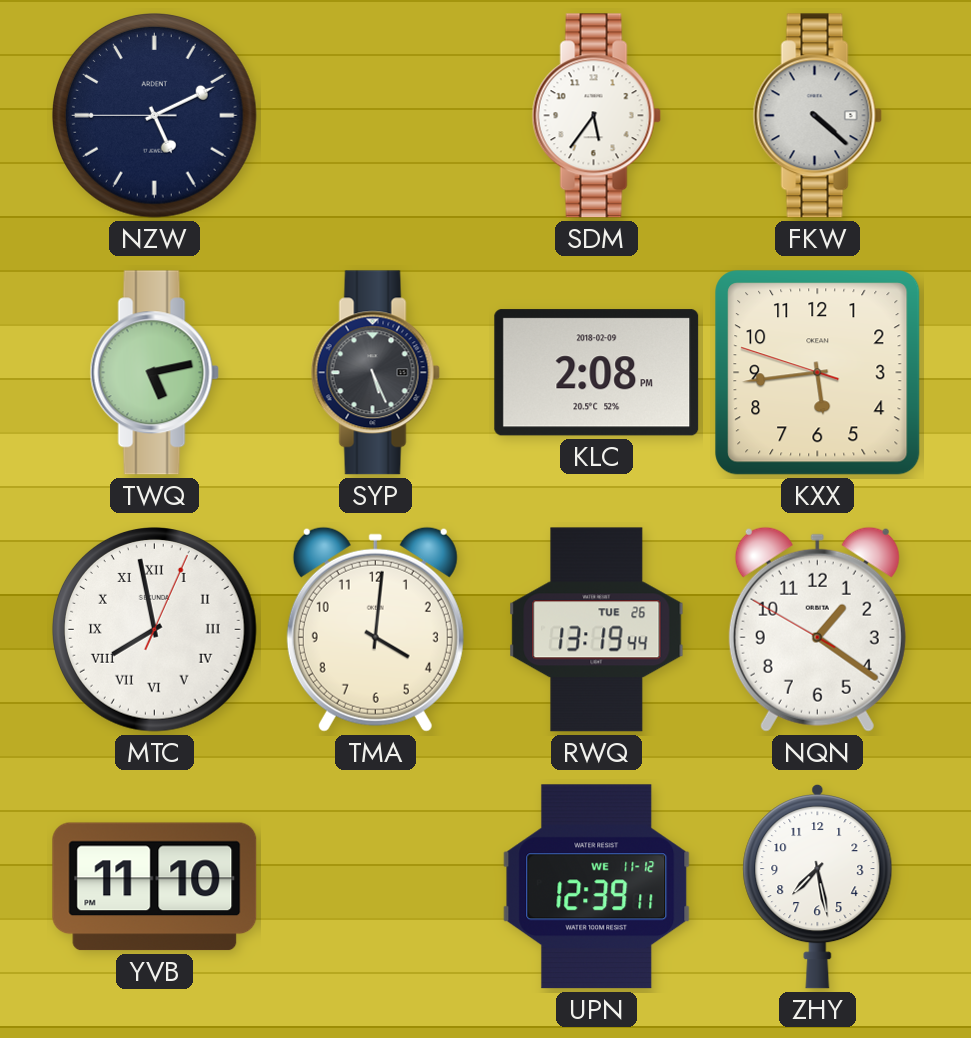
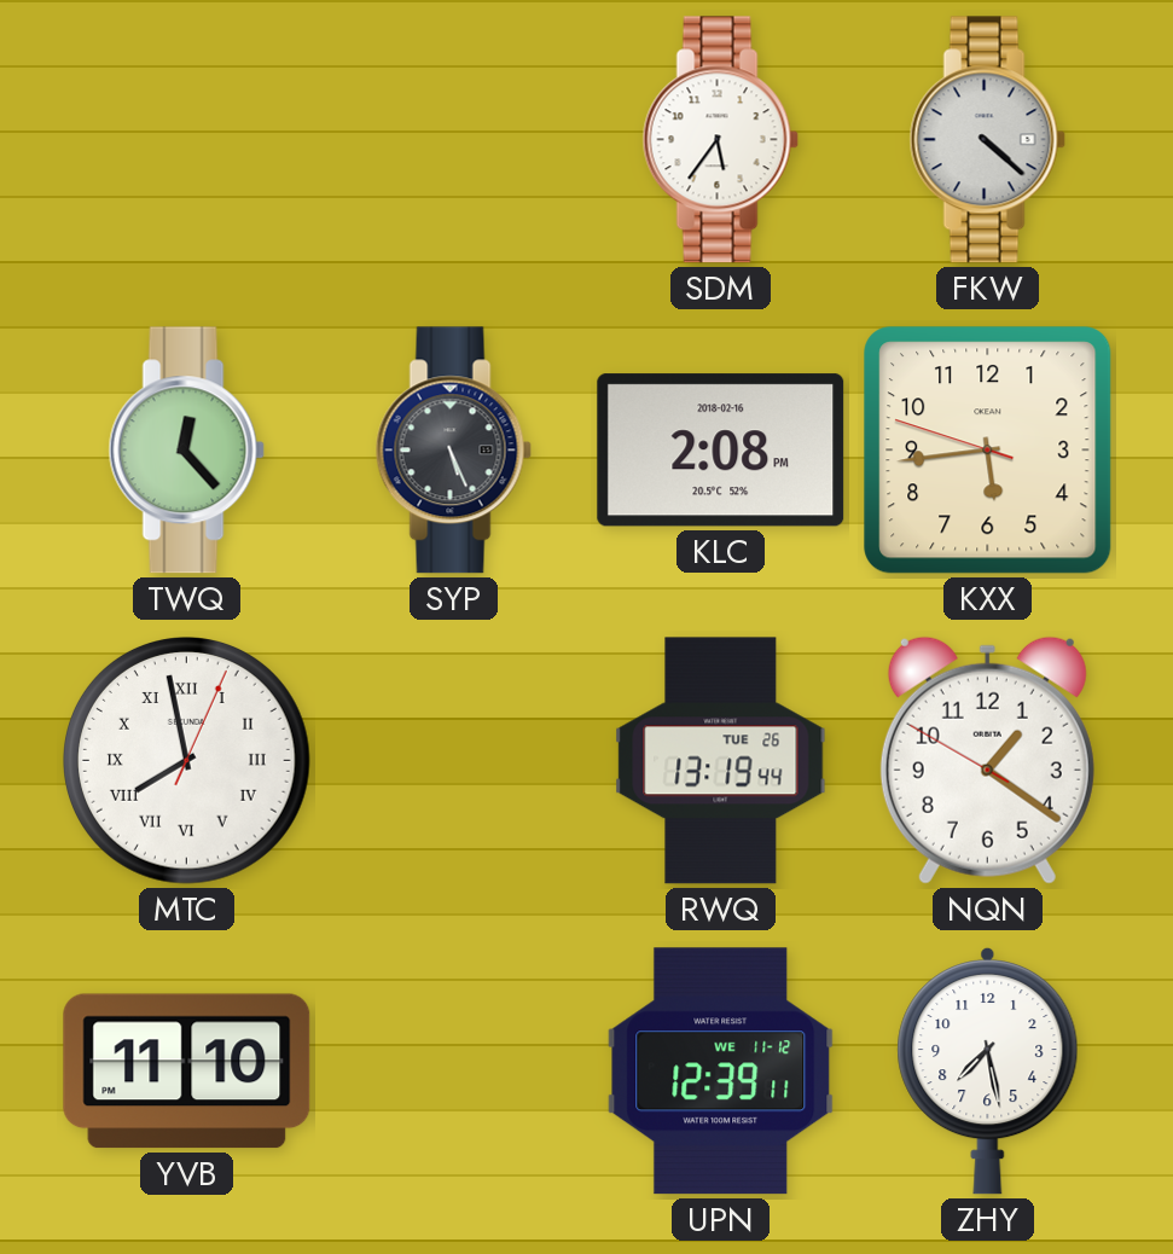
NZW: 5:10 -> none
TWQ: 5:13 -> 12:23
KLC date: 2018-02-09 -> 2018-02-16
TMA: 4:01 -> none
